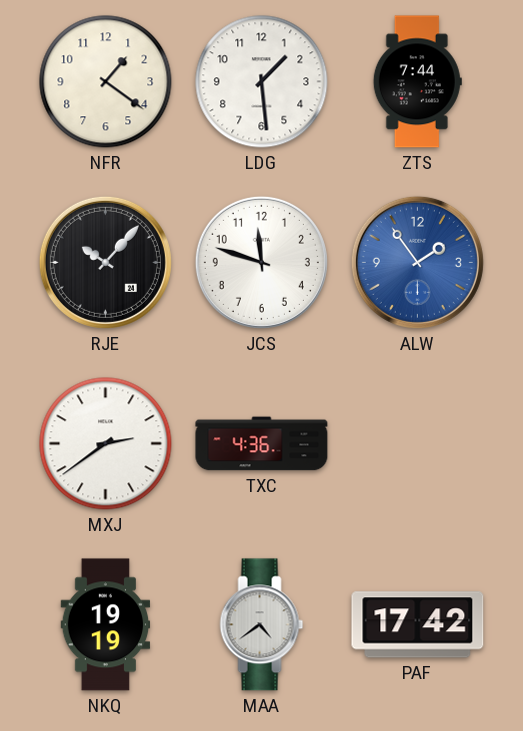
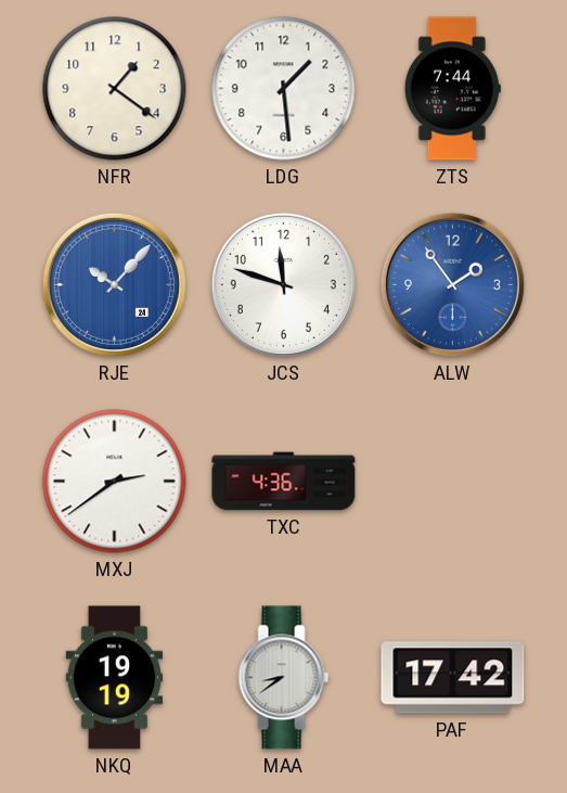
RJE dial: black -> blue
MAA: 4:39 -> 8:39
